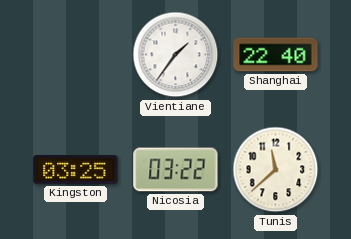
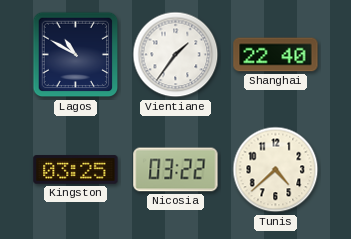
Lagos: none -> 10:50
Tunis: 11:38 -> 4:38
